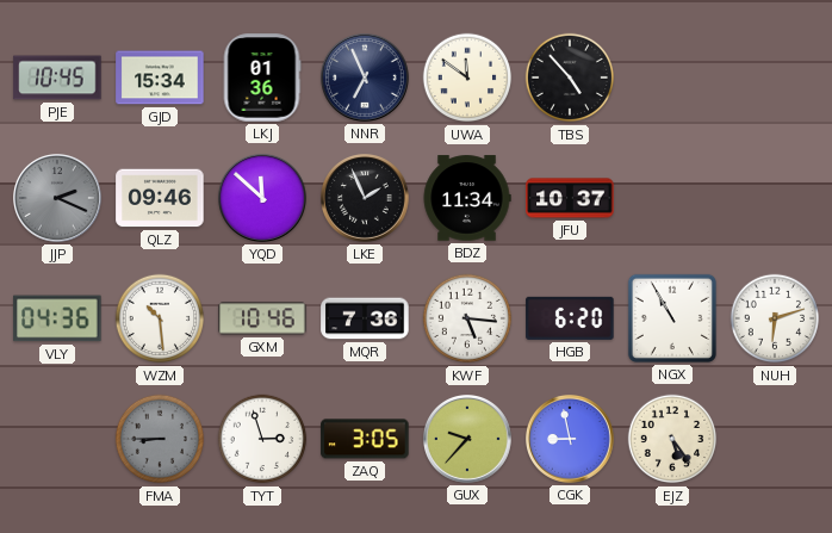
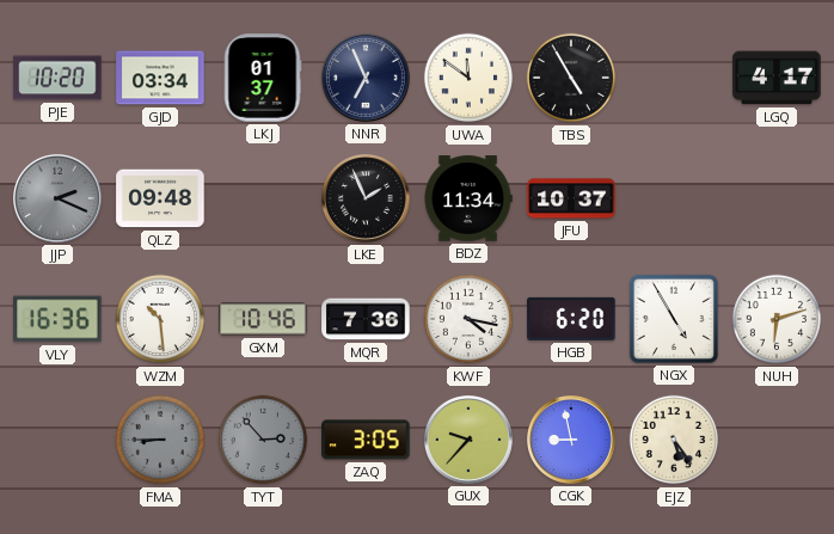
PJE: 10:45 -> 10:20
GJD: 15:34 -> 03:34
LKJ: 01:36 -> 01:37
TBS: 4:53 -> 4:55
LGQ: none -> 4:17
QLZ: 09:46 -> 09:48
YQD: 11:52 -> none
VLY: 04:36 -> 16:36
KWF: 5:16 -> 4:17
NGX: 10:55 -> 4:55
TYT: 2:57 -> 2:53
TYT dial: white -> grey
